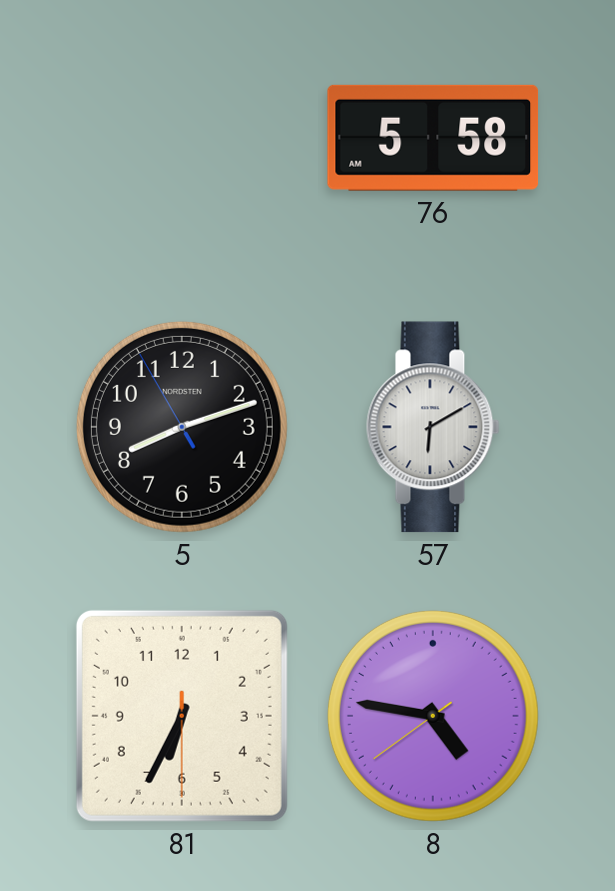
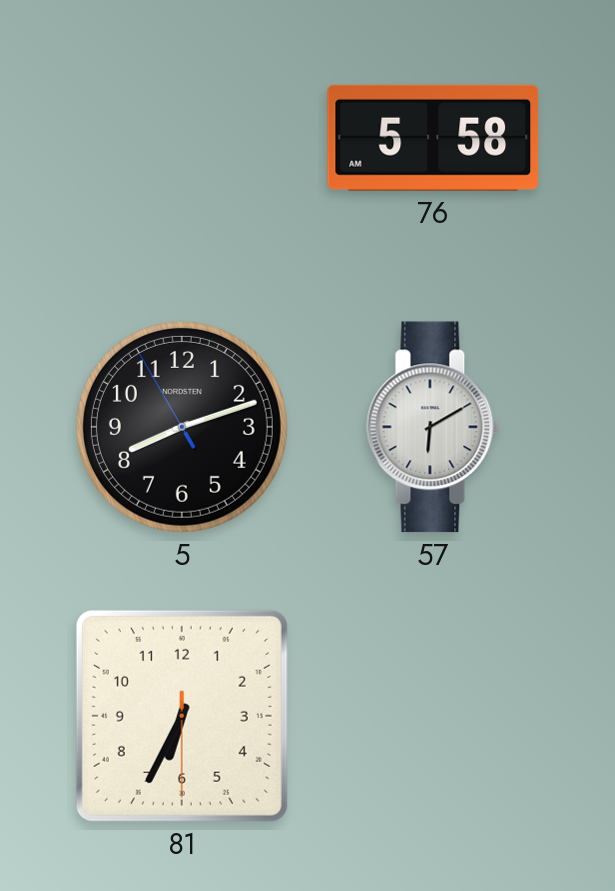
8: 4:46 -> none
